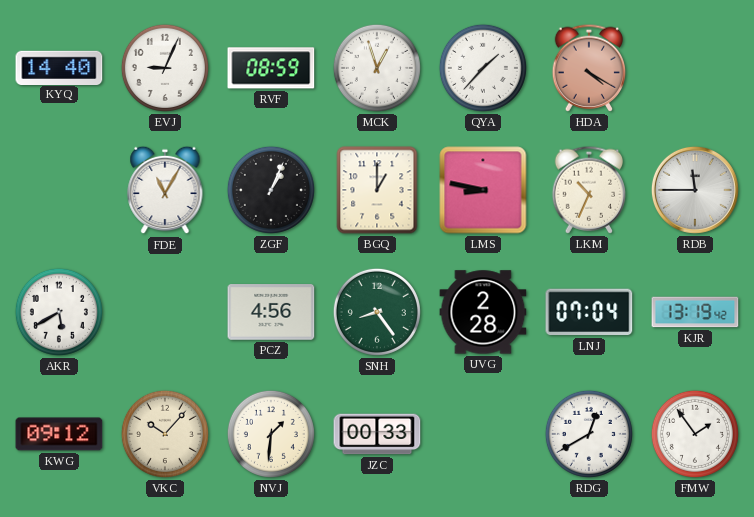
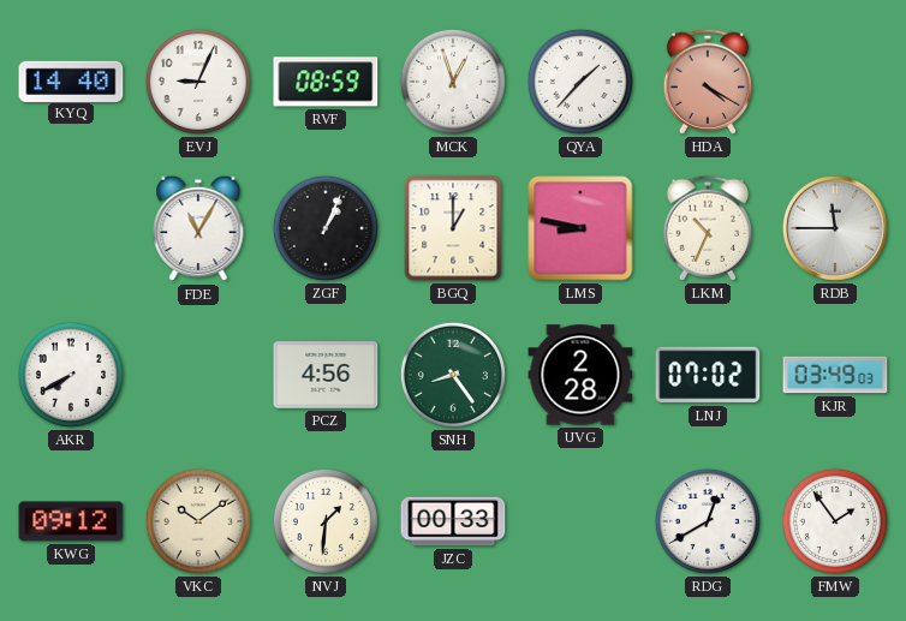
AKR: 5:40 -> 7:40
LNJ: 07:04 -> 07:02
KJR: 13:19 -> 03:49
VKC: 10:07 -> 10:09
